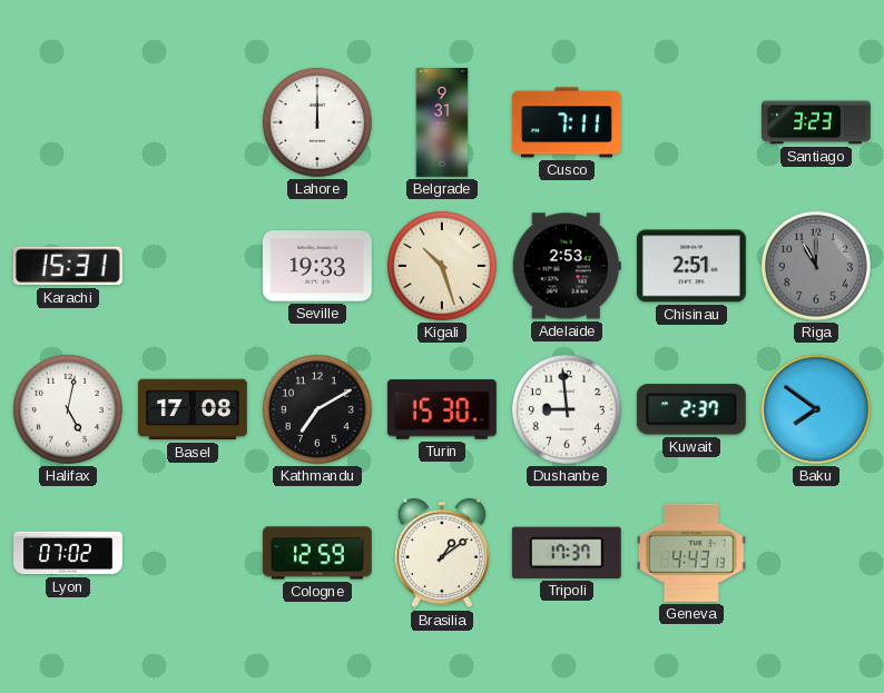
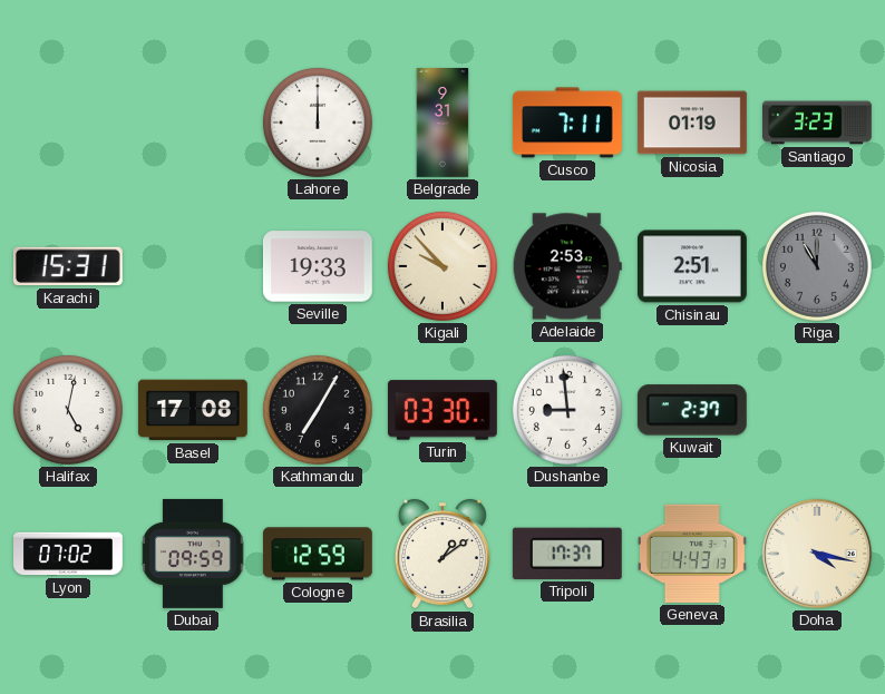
Nicosia: none -> 01:19
Kigali: 10:27 -> 9:53
Kathmandu: 7:10 -> 7:05
Turin: 15:30 -> 03:30
Baku: 7:51 -> none
Dubai: none -> 09:59
Doha: none -> 4:17
